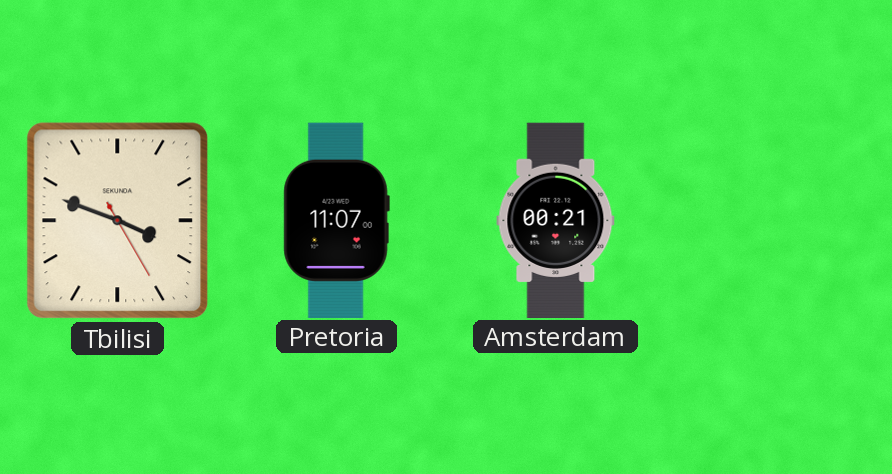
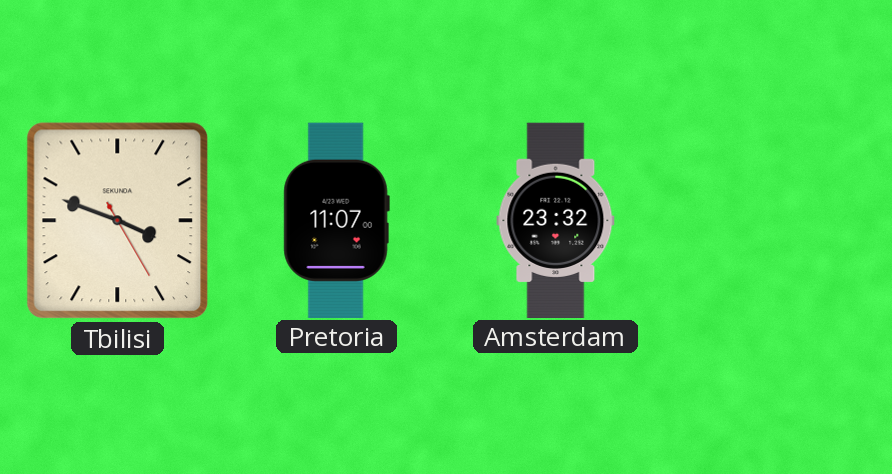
Amsterdam: 00:21 -> 23:32
